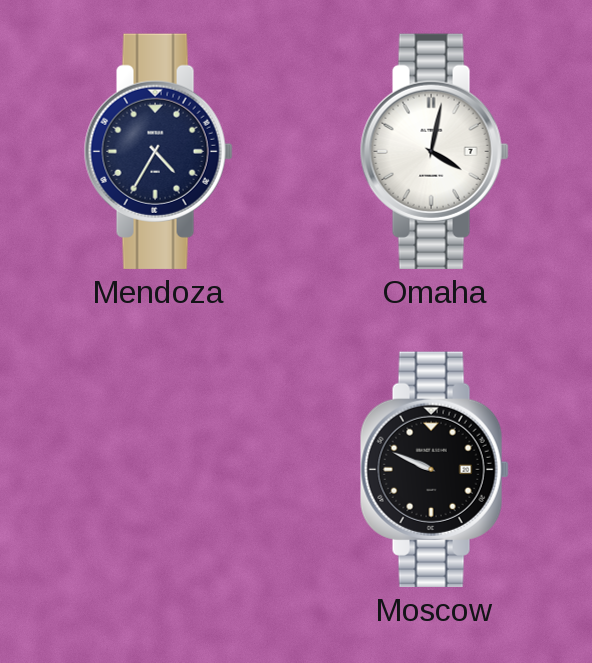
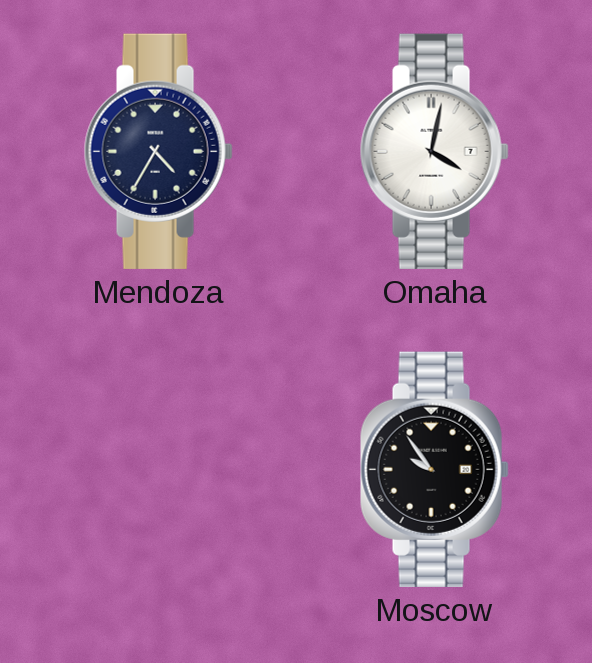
Moscow: 9:49 -> 9:54
